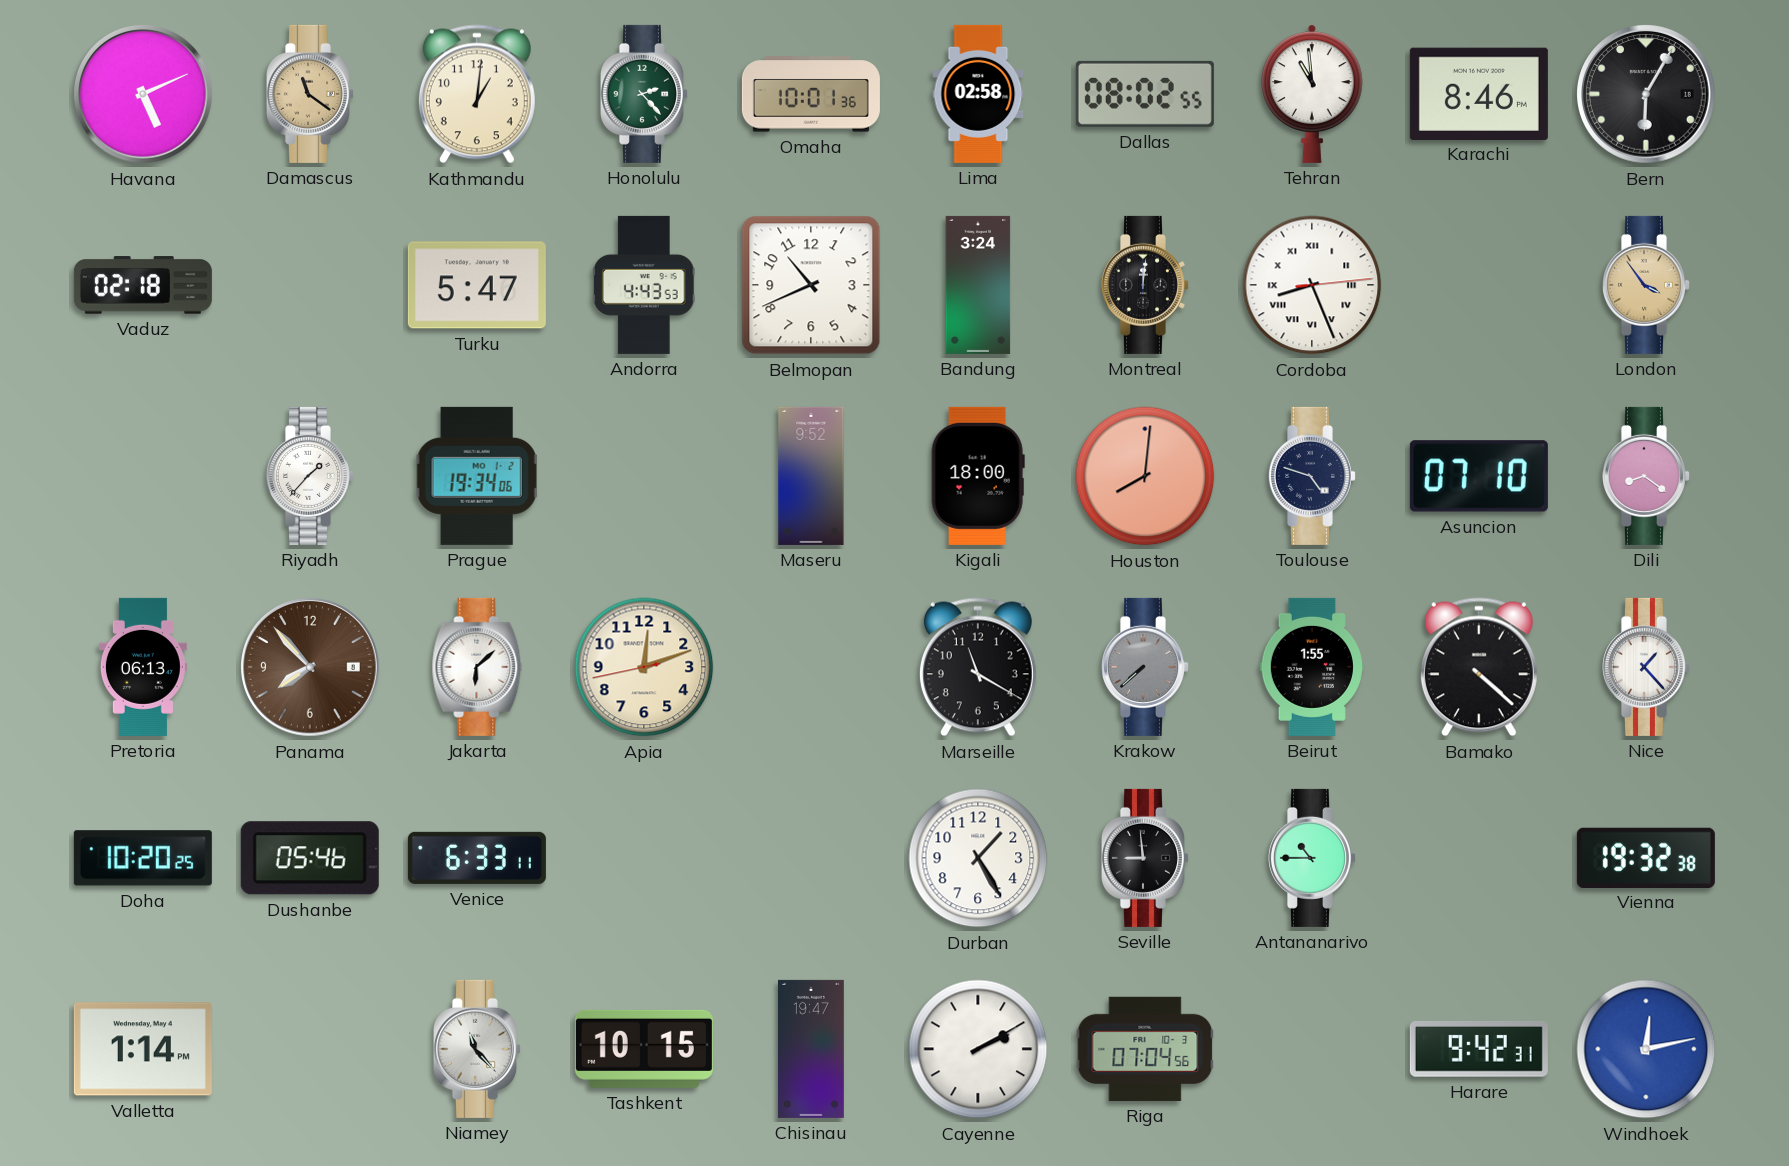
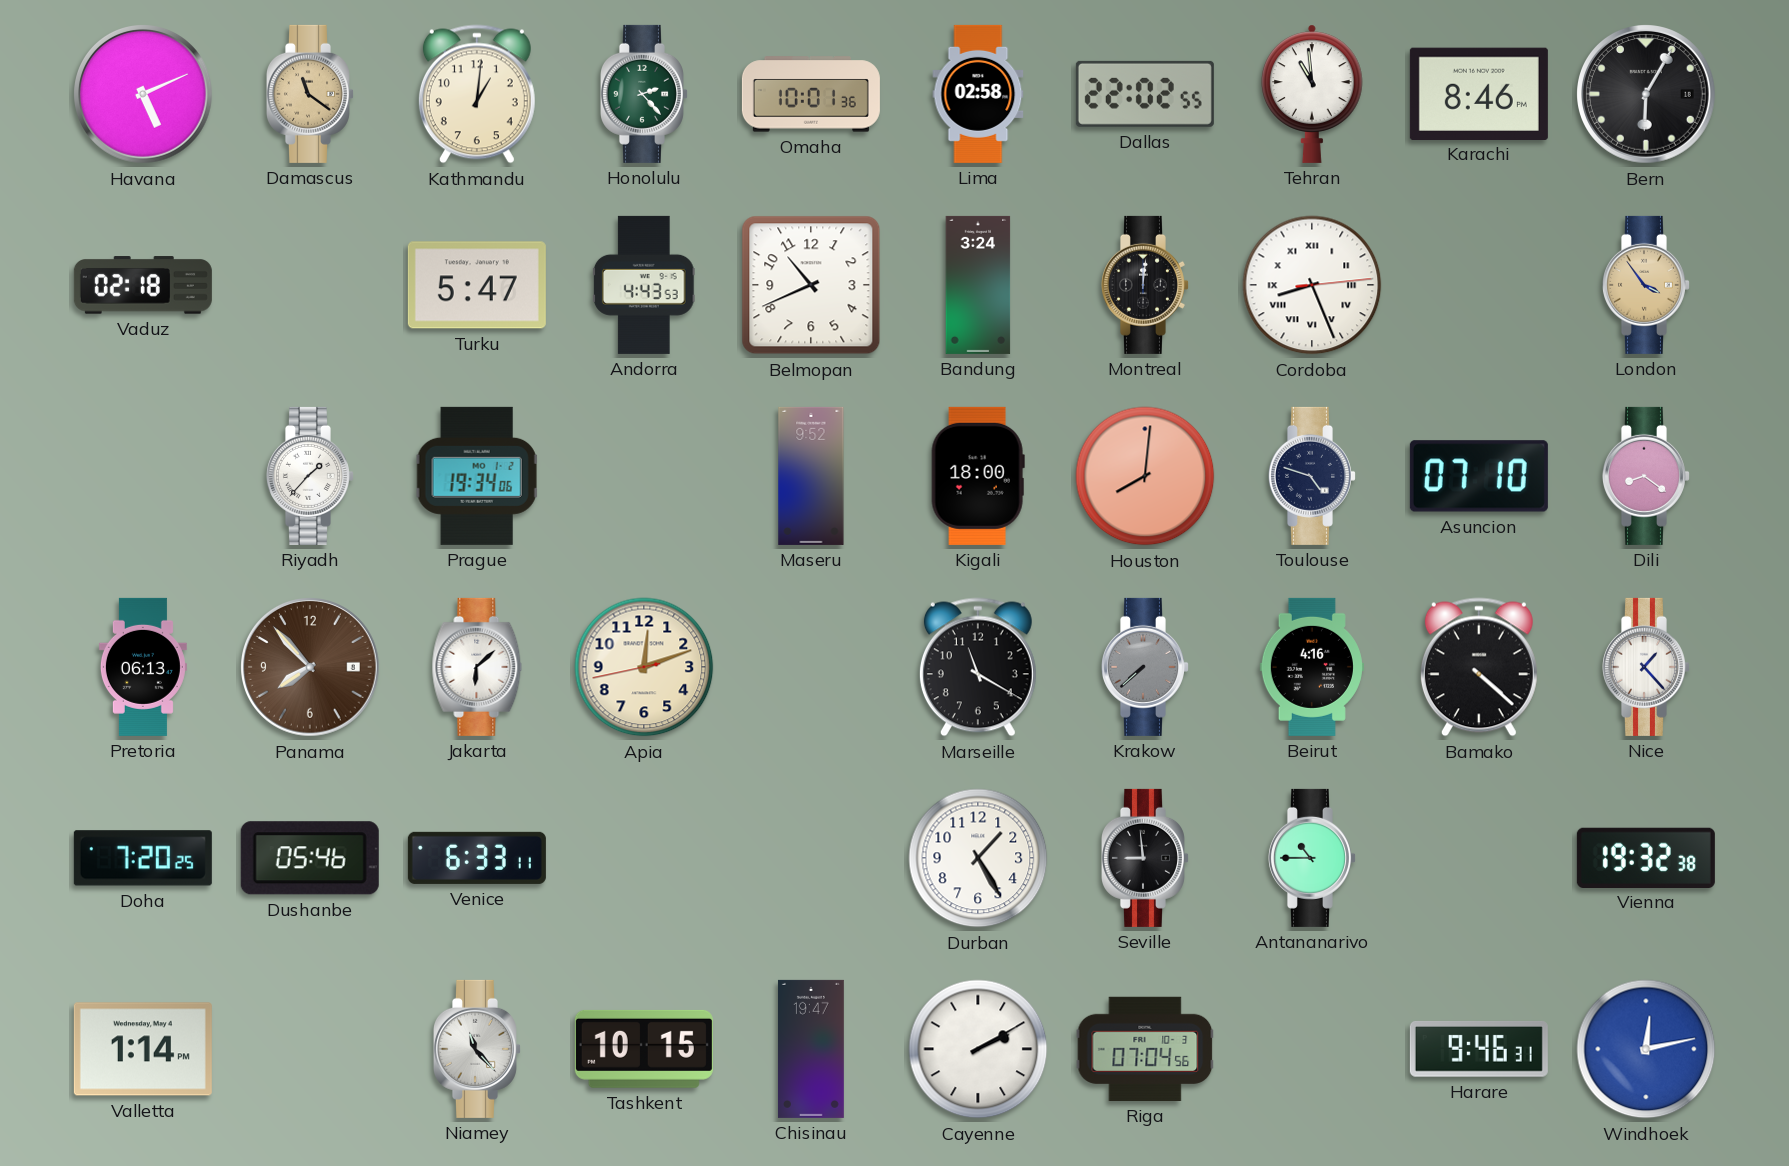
Dallas: 08:02 -> 22:02
Beirut: 1:55 -> 4:16
Doha: 10:20 -> 7:20
Harare: 9:42 -> 9:46
